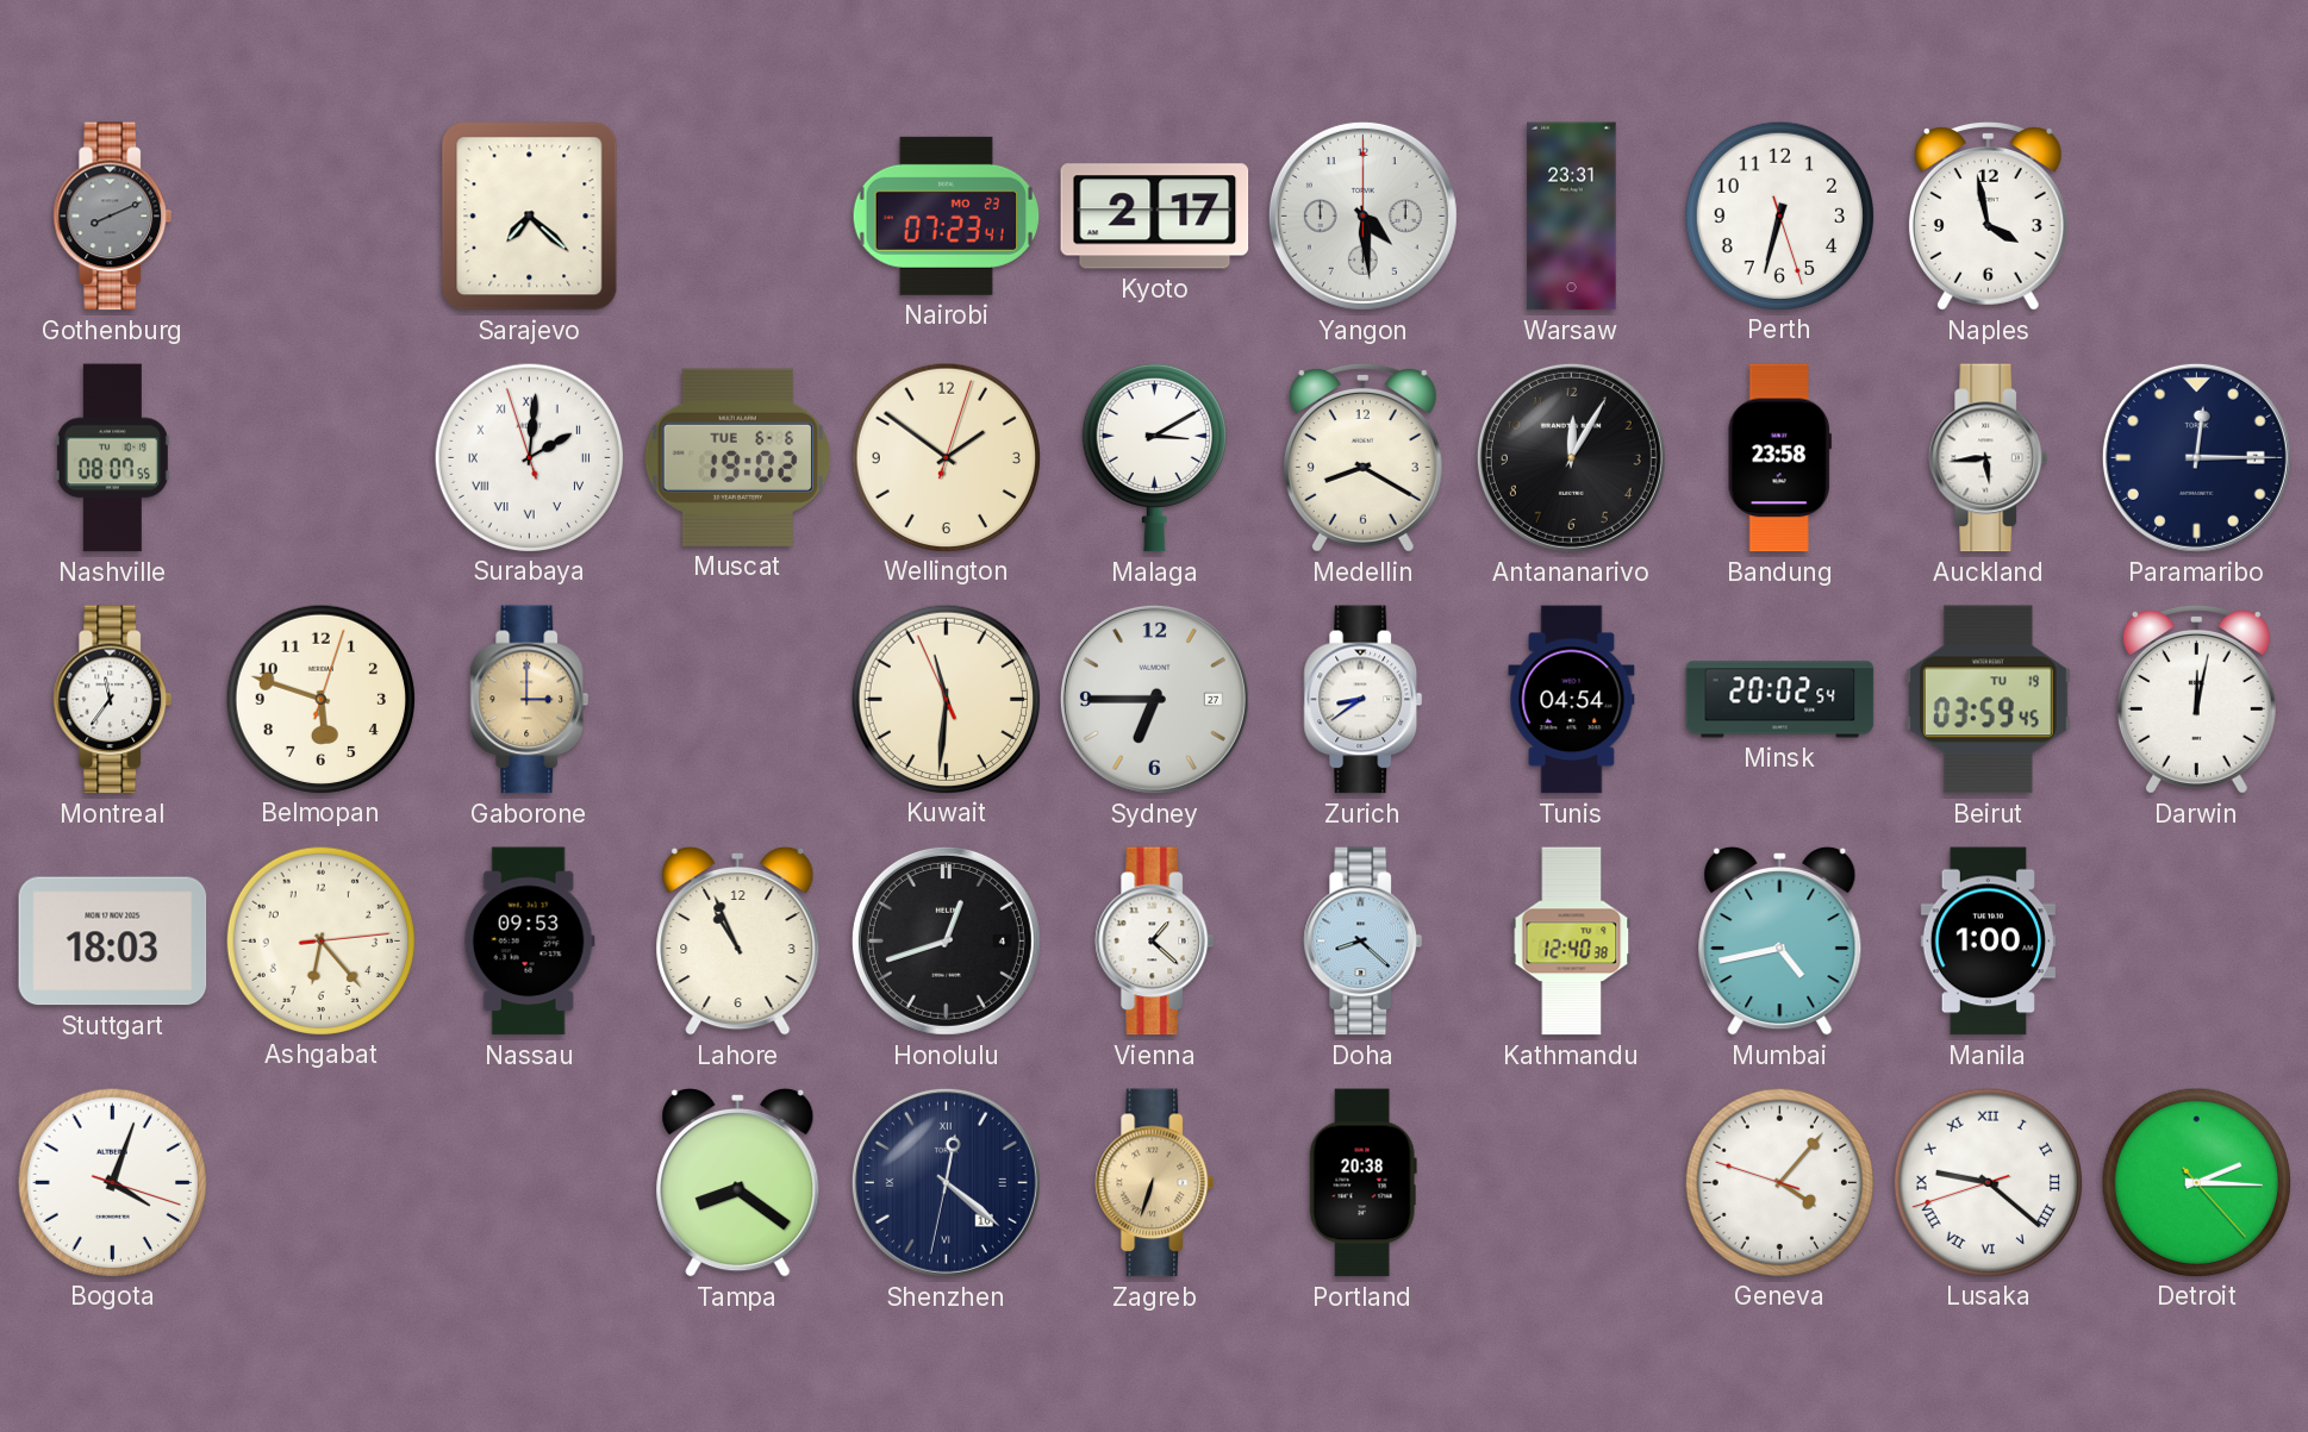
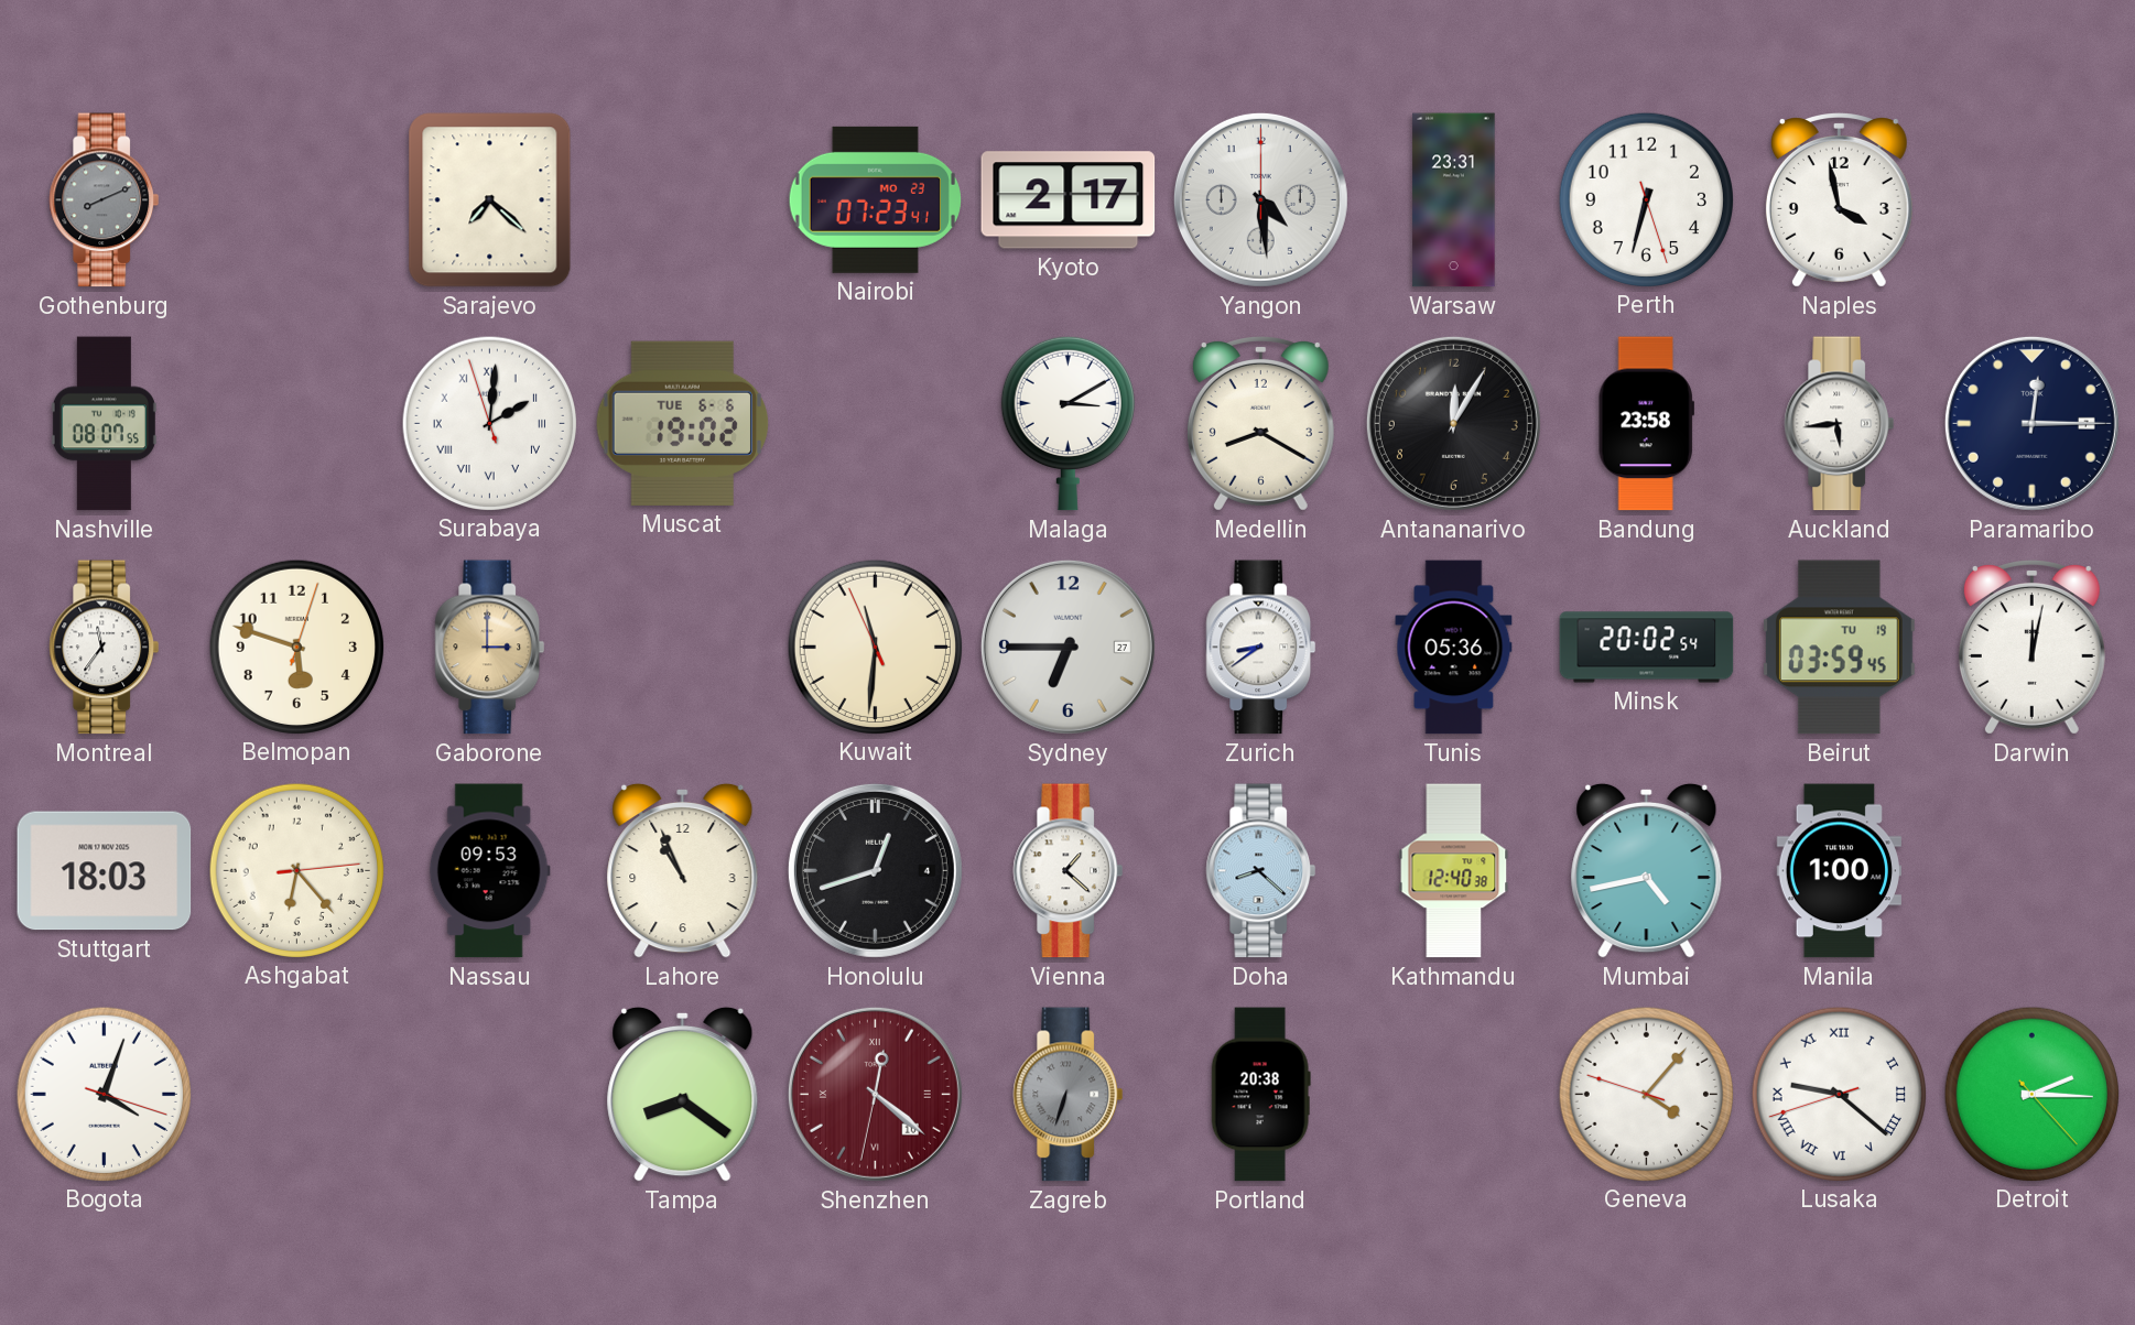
Wellington: 1:51 -> none
Tunis: 04:54 -> 05:36
Shenzhen dial: navy -> burgundy
Zagreb dial: champagne -> grey
